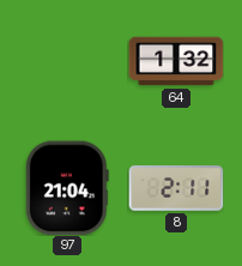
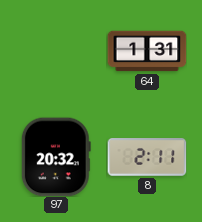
64: 1:32 -> 1:31
97: 21:04 -> 20:32
